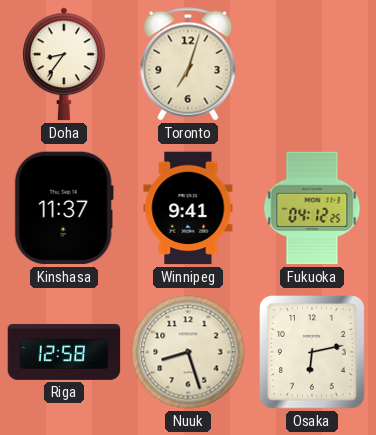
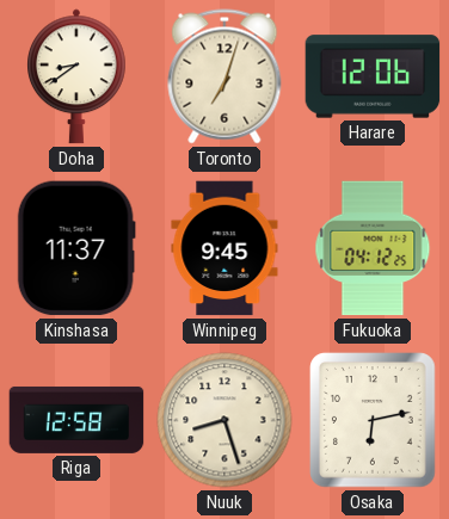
Doha: 8:36 -> 8:39
Harare: none -> 12:06
Winnipeg: 9:41 -> 9:45
